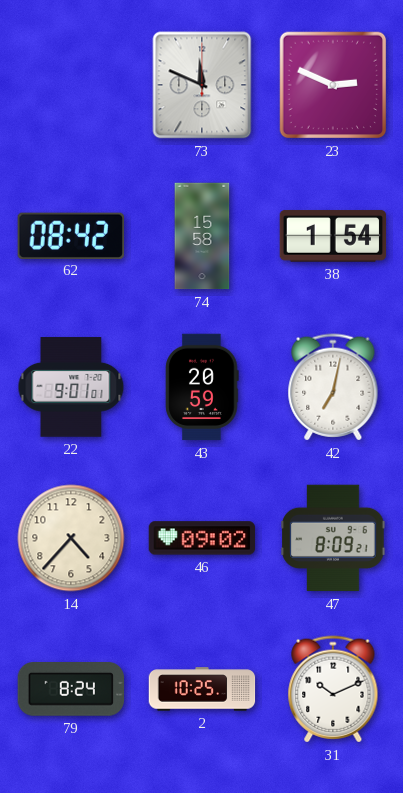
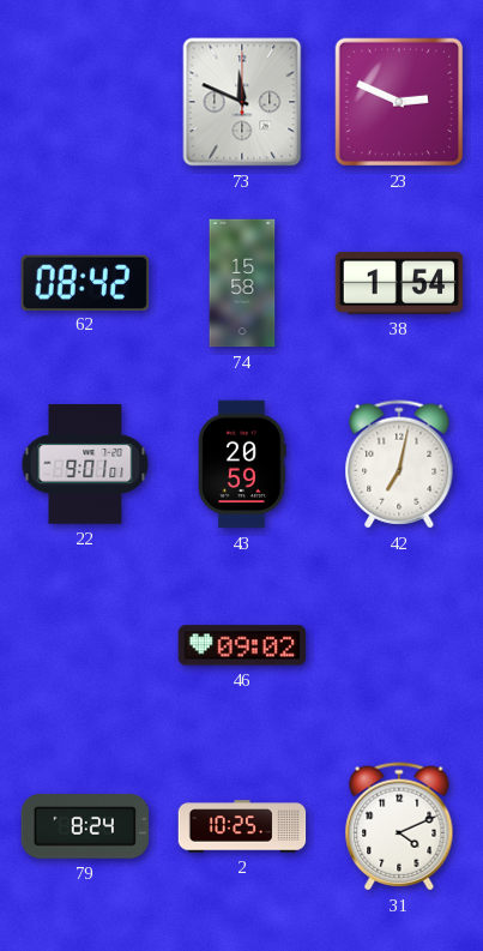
14: 4:37 -> none
47: 8:09 -> none
31: 10:11 -> 4:11
